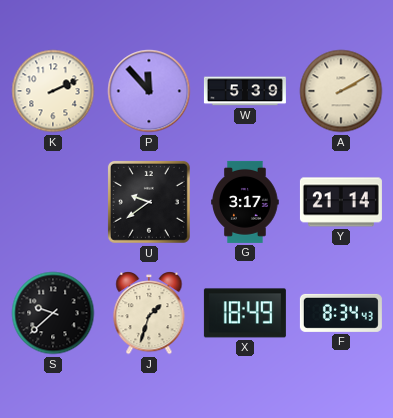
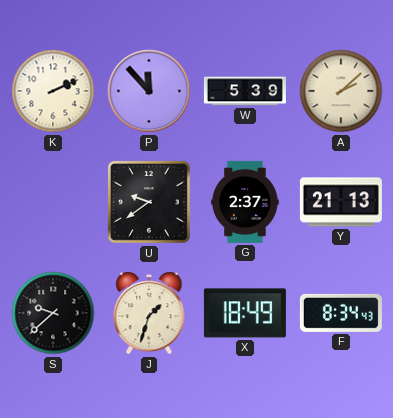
A: 2:10 -> 2:08
G: 3:17 -> 2:37
Y: 21:14 -> 21:13
